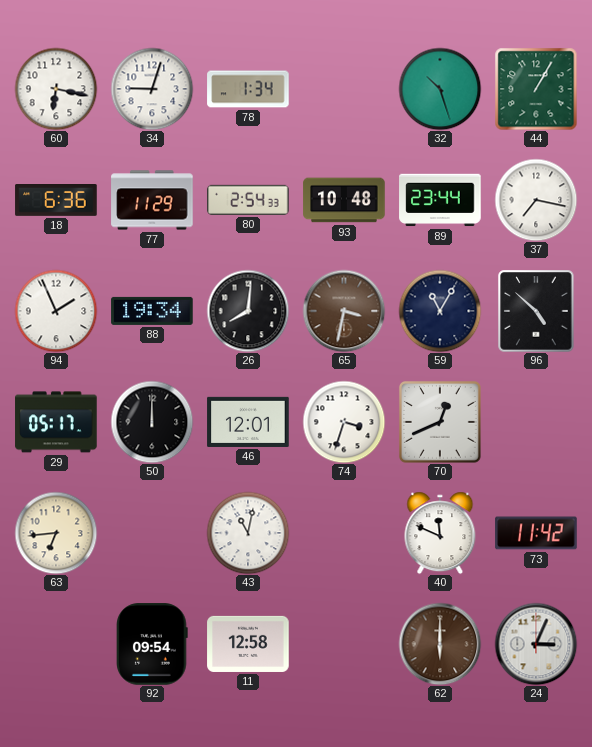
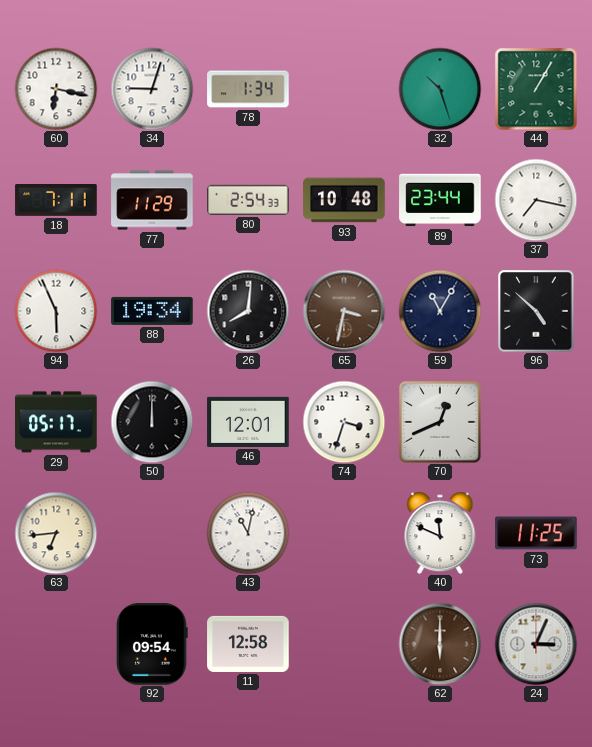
18: 6:36 -> 7:11
94: 1:56 -> 5:56
73: 11:42 -> 11:25
